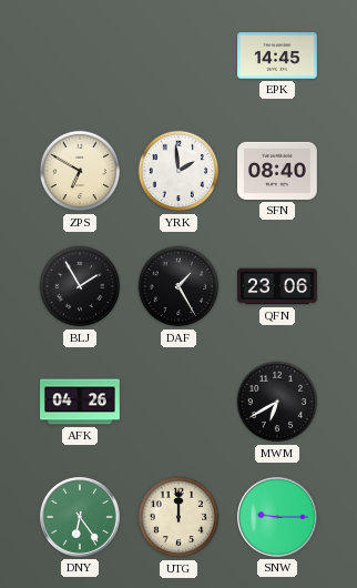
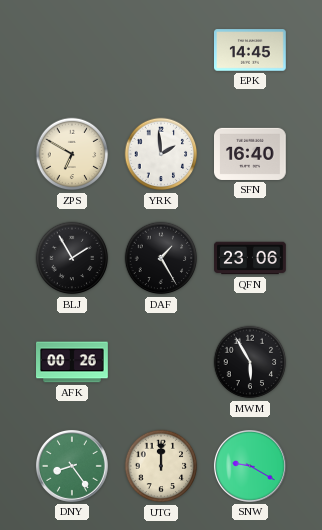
SFN: 08:40 -> 16:40
AFK: 04:26 -> 00:26
MWM: 6:40 -> 5:55
DNY: 6:24 -> 8:24
SNW: 9:15 -> 9:20
